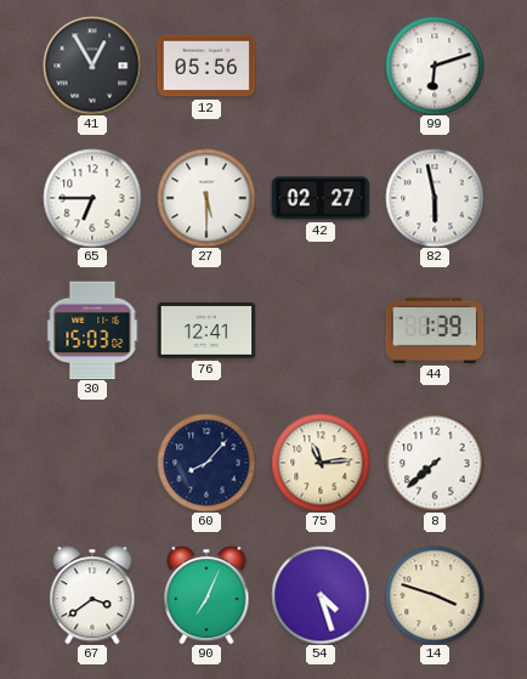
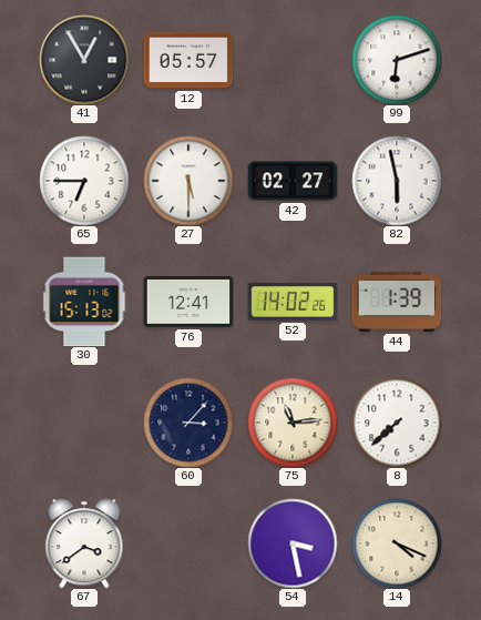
12: 05:56 -> 05:57
30: 15:03 -> 15:13
52: none -> 14:02
60: 8:07 -> 3:07
90: 7:04 -> none
54: 4:27 -> 3:28
14: 3:48 -> 4:19
